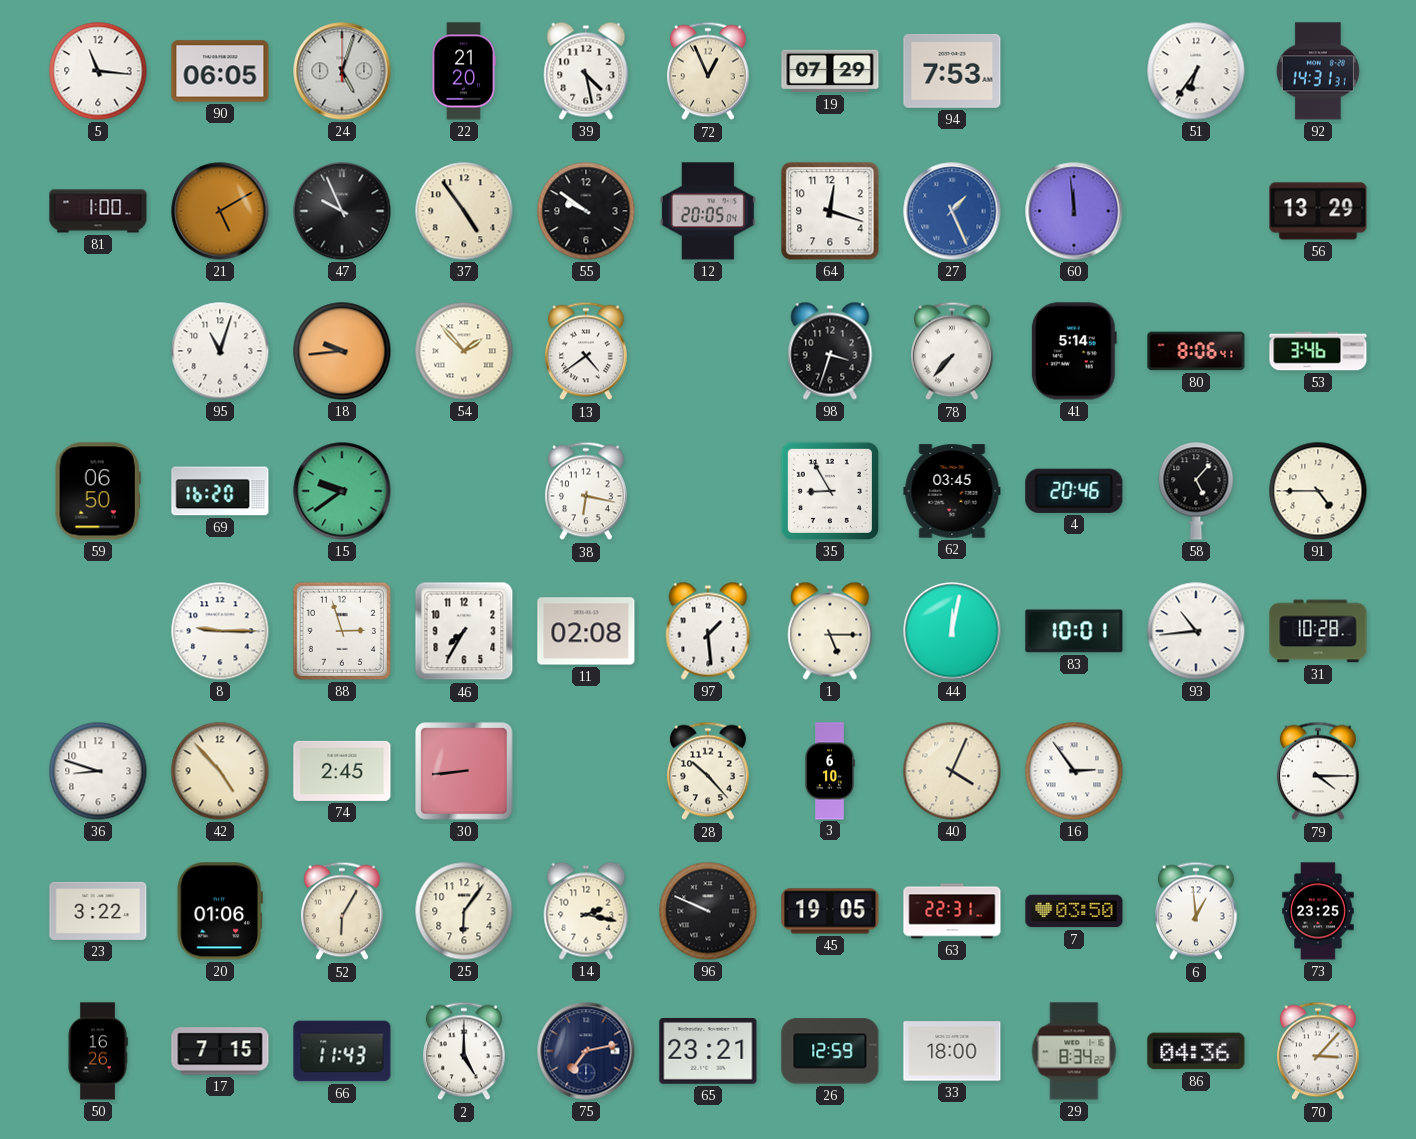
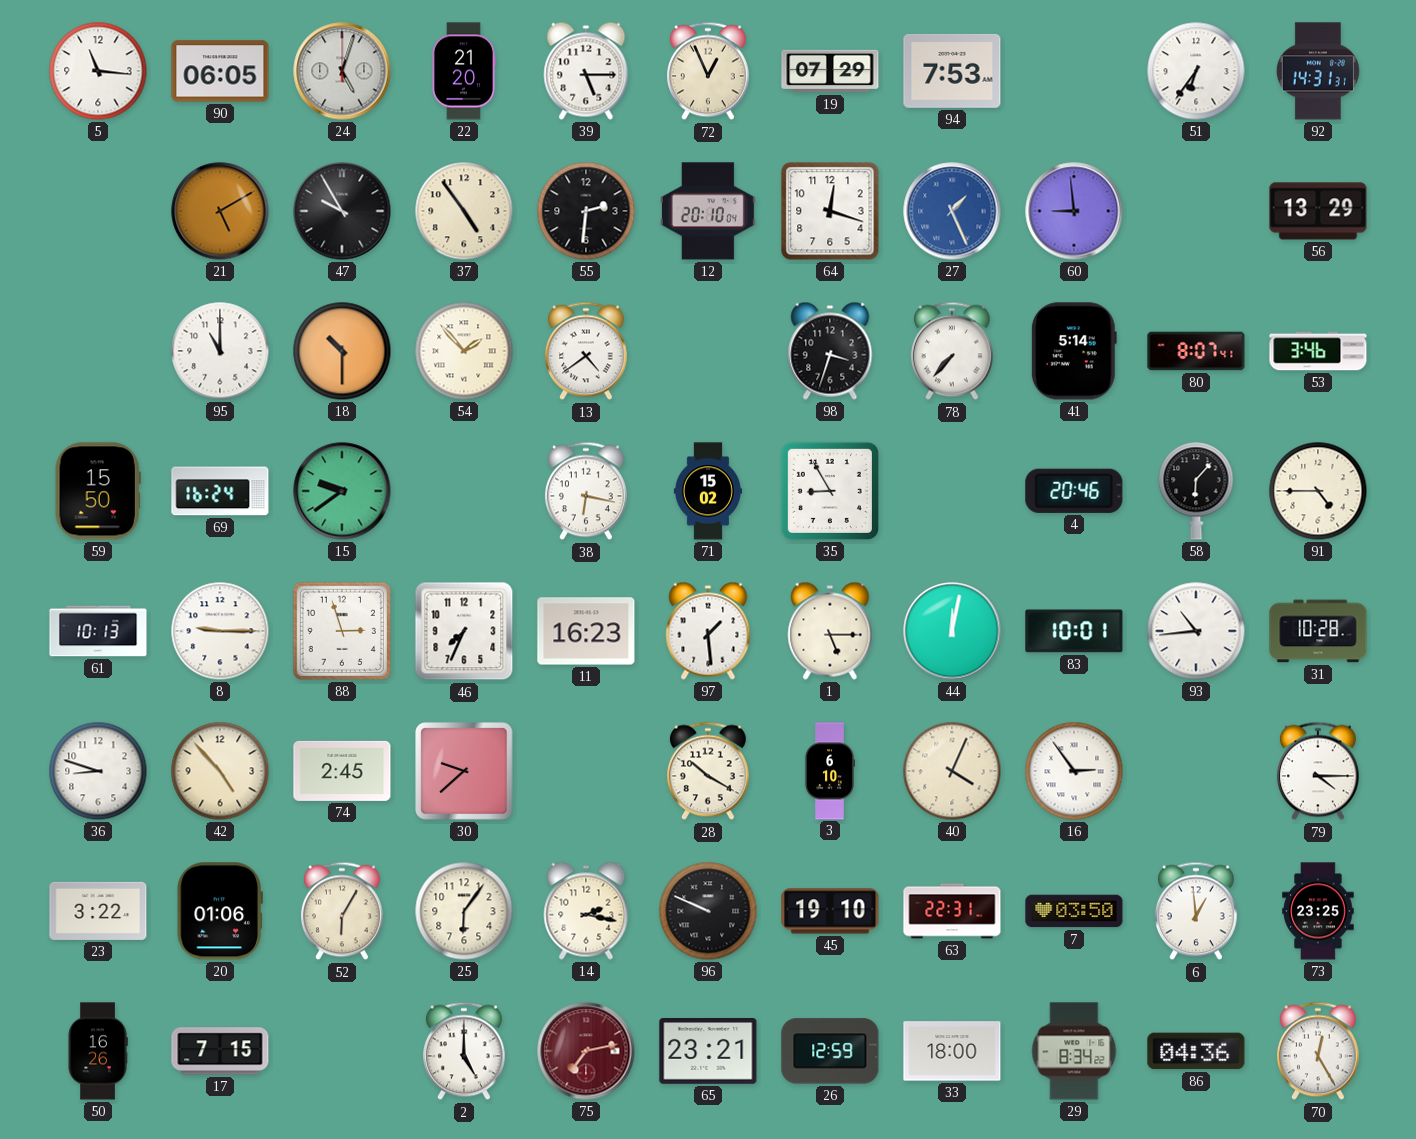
39: 4:28 -> 5:15
81: 1:00 -> none
47: 9:56 -> 9:55
55: 9:51 -> 2:31
12: 20:05 -> 20:10
60: 11:59 -> 8:59
95: 11:03 -> 11:00
18: 9:44 -> 10:30
80: 8:06 -> 8:07
59: 06:50 -> 15:50
69: 16:20 -> 16:24
71: none -> 15:02
62: 03:45 -> none
58: 5:07 -> 6:07
61: none -> 10:13
46: 7:35 -> 7:34
11: 02:08 -> 16:23
30: 8:44 -> 9:38
28: 10:23 -> 10:20
45: 19:05 -> 19:10
66: 11:43 -> none
75 dial: navy -> burgundy
70: 3:07 -> 12:25
